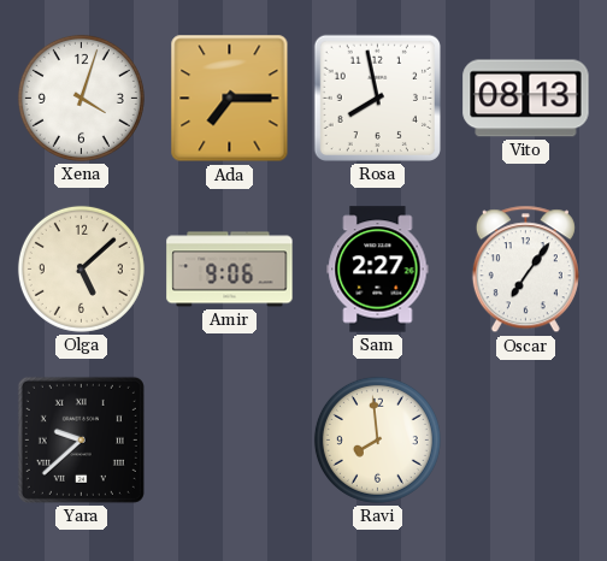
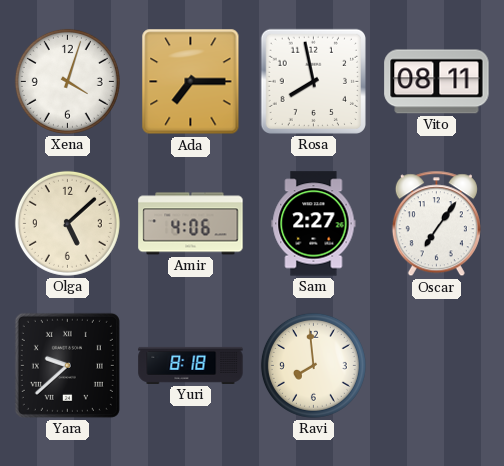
Vito: 08:13 -> 08:11
Amir: 9:06 -> 4:06
Yuri: none -> 8:18
